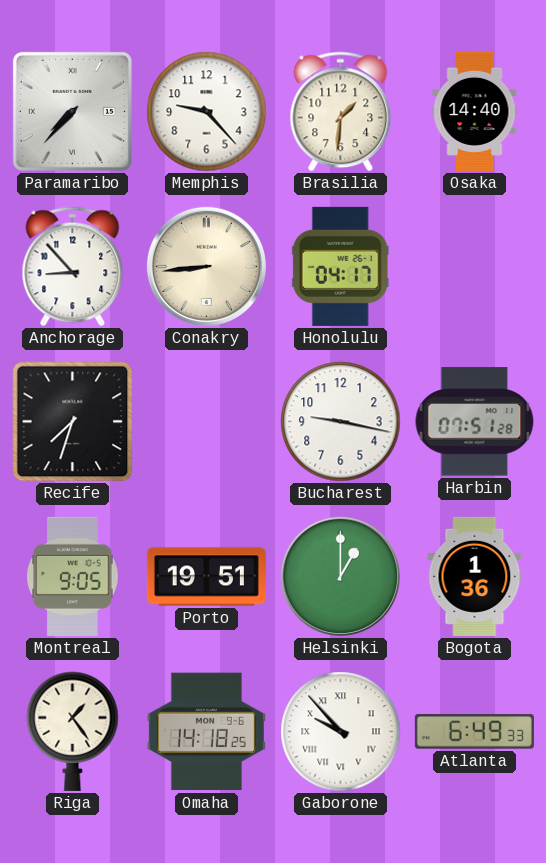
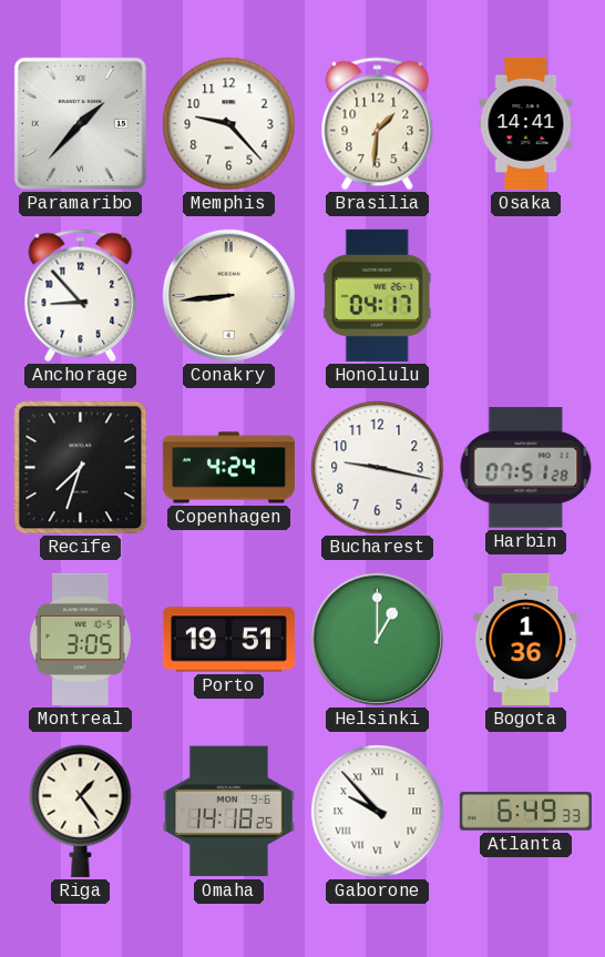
Paramaribo: 7:37 -> 1:37
Osaka: 14:40 -> 14:41
Copenhagen: none -> 4:24
Montreal: 9:05 -> 3:05
